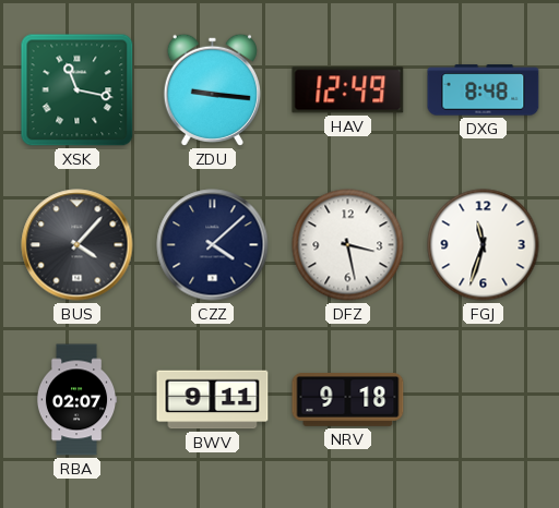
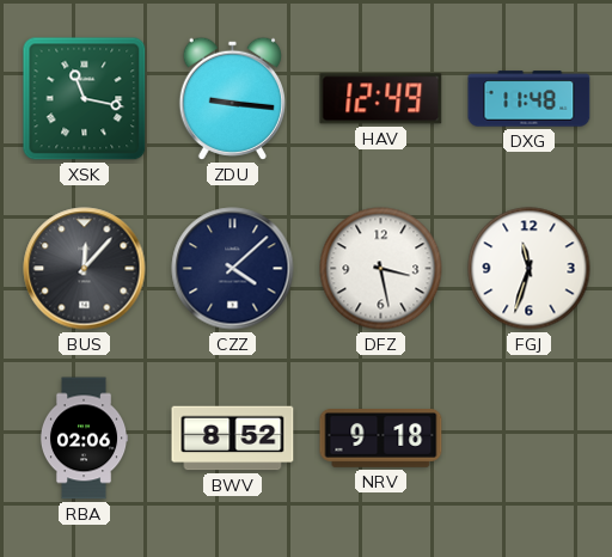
DXG: 8:48 -> 11:48
BUS: 4:07 -> 12:07
RBA: 02:07 -> 02:06
BWV: 9:11 -> 8:52
